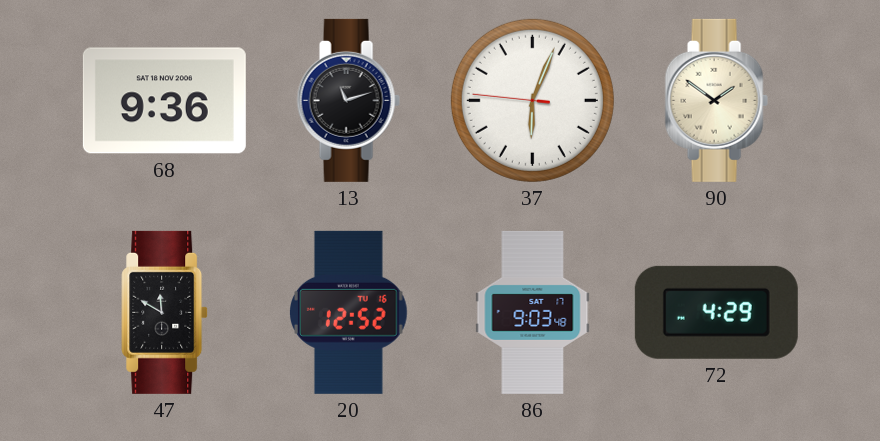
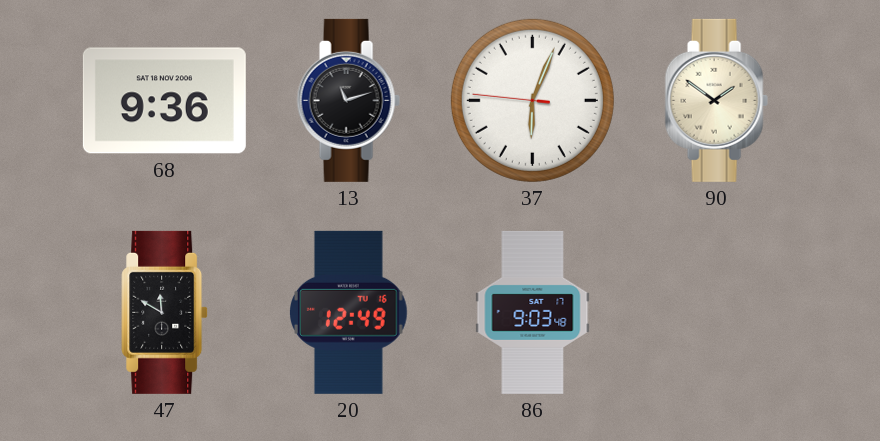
20: 12:52 -> 12:49
72: 4:29 -> none
